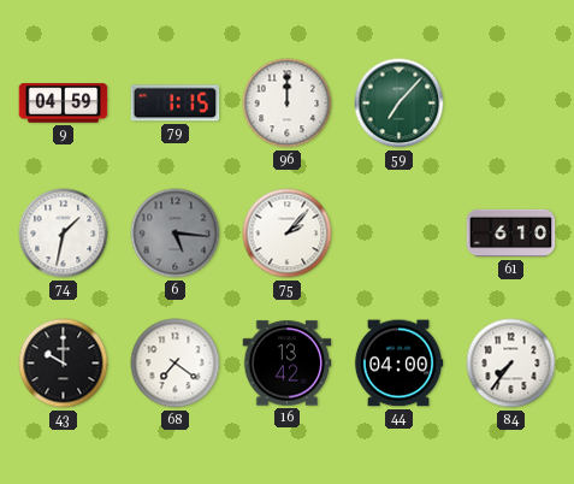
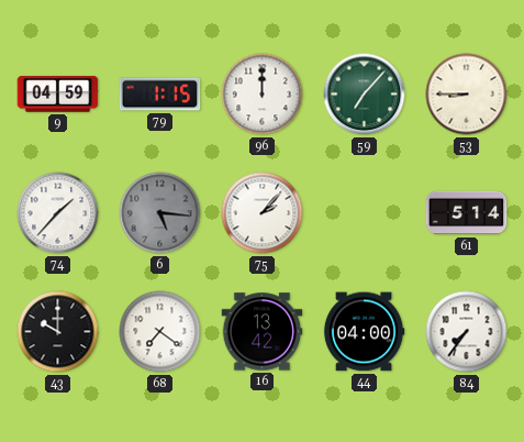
53: none -> 8:45
74: 1:32 -> 1:37
61: 6:10 -> 5:14
